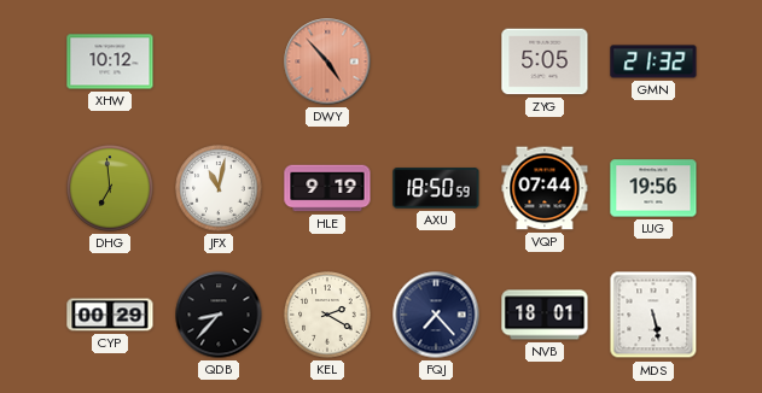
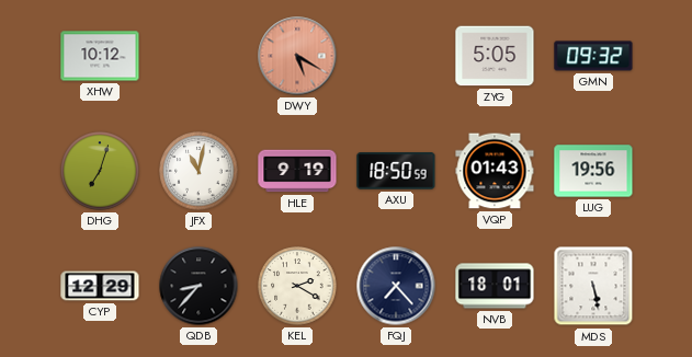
DWY: 4:53 -> 5:20
GMN: 21:32 -> 09:32
DHG: 6:59 -> 7:03
VQP: 07:44 -> 01:43
CYP: 00:29 -> 12:29
